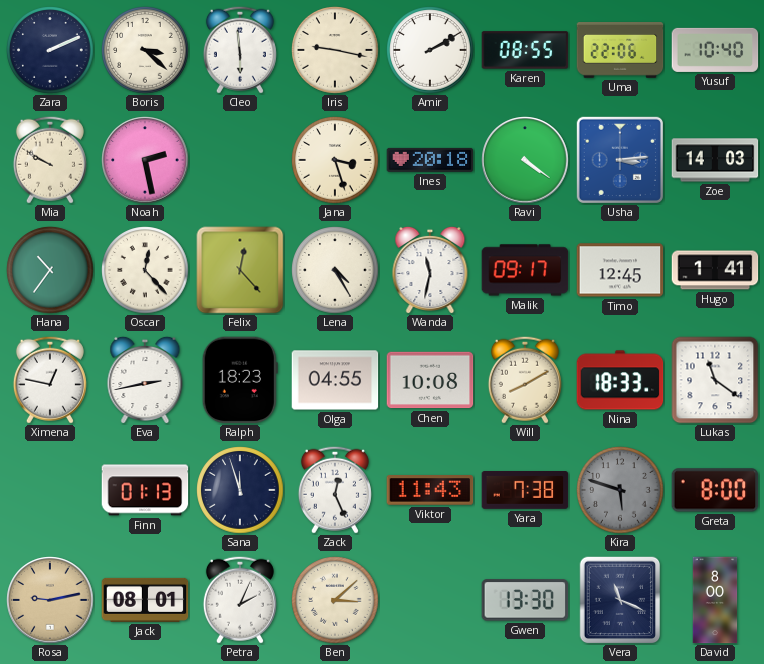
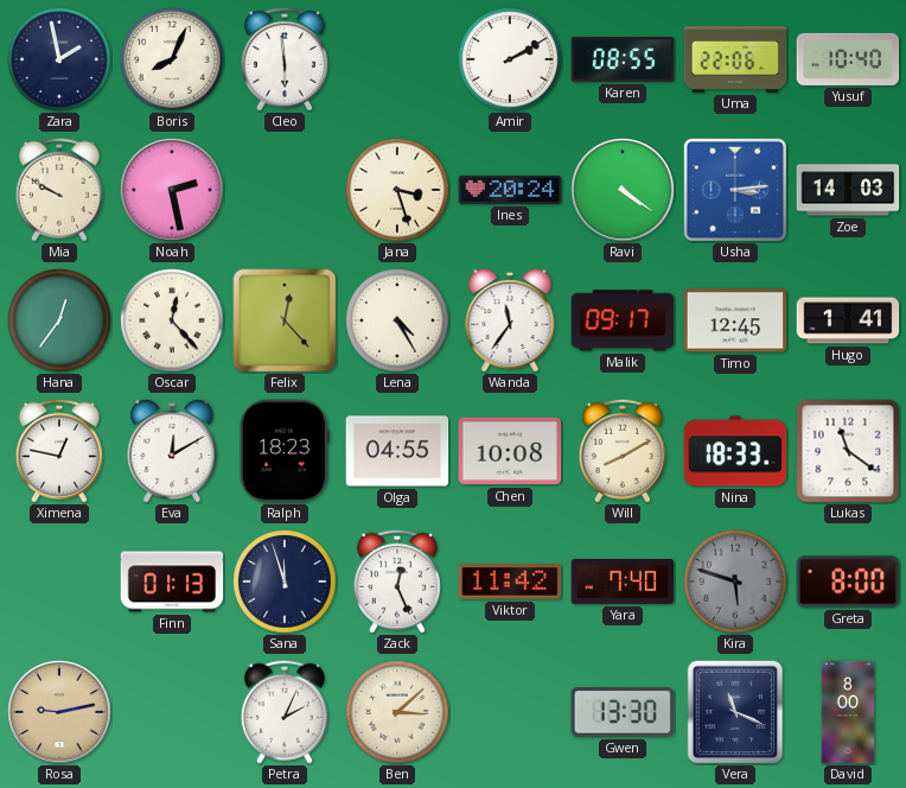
Zara: 2:11 -> 1:58
Boris: 3:22 -> 8:04
Iris: 9:17 -> none
Ines: 20:18 -> 20:24
Hana: 10:36 -> 12:36
Wanda: 11:32 -> 11:36
Eva: 2:43 -> 12:10
Viktor: 11:43 -> 11:42
Yara: 7:38 -> 7:40
Jack: 08:01 -> none
